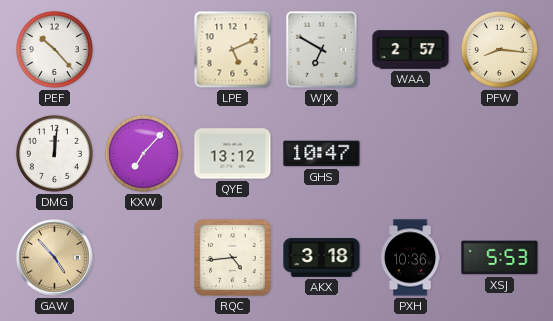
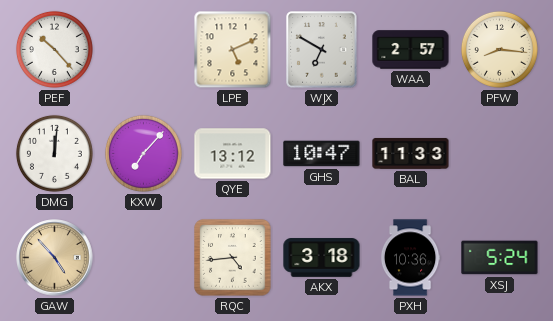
BAL: none -> 11:33
XSJ: 5:53 -> 5:24
